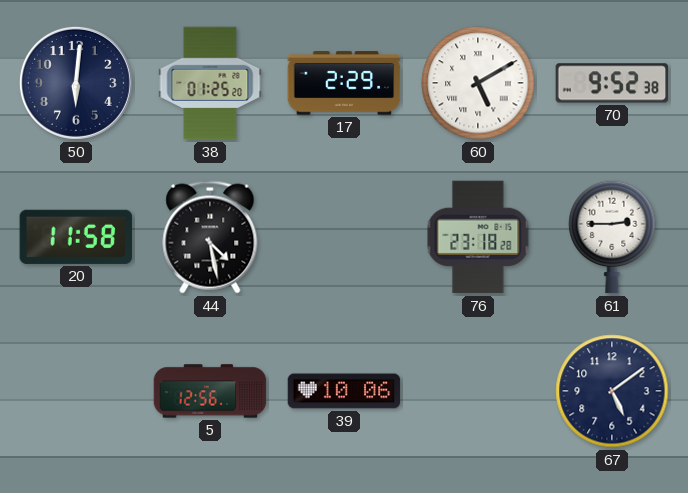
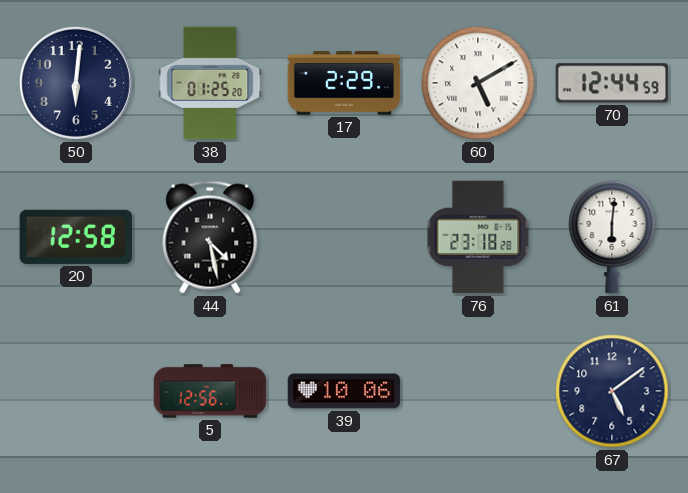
70: 9:52 -> 12:44
20: 11:58 -> 12:58
61: 2:45 -> 6:01
